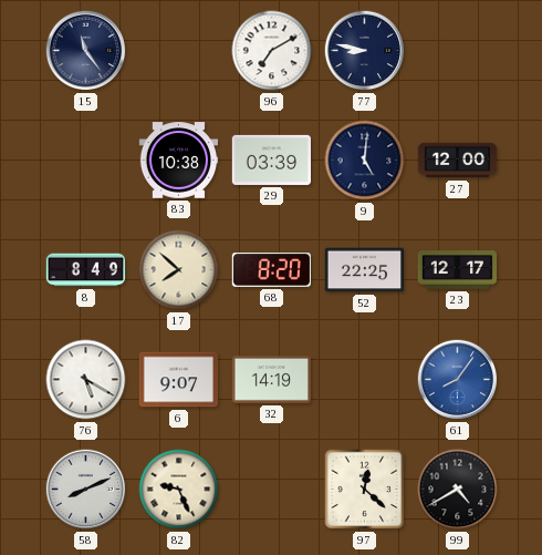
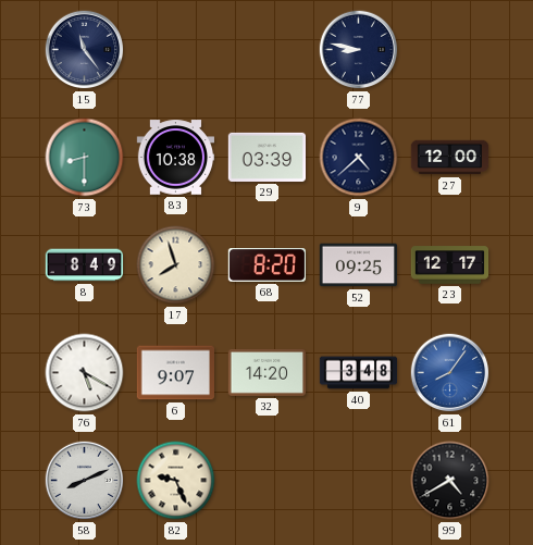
96: 7:10 -> none
73: none -> 8:30
9: 5:01 -> 4:38
17: 7:52 -> 7:57
52: 22:25 -> 09:25
32: 14:19 -> 14:20
40: none -> 3:48
97: 12:22 -> none
